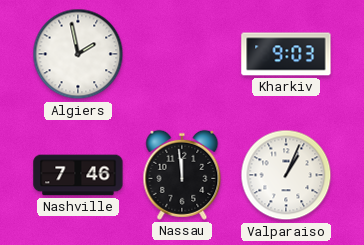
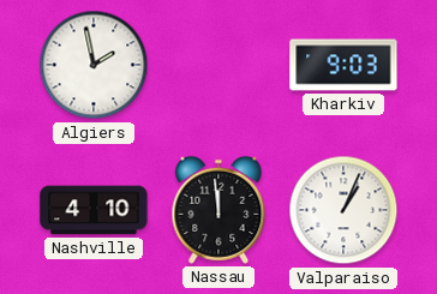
Nashville: 7:46 -> 4:10
